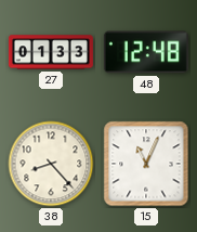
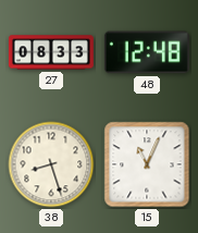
27: 01:33 -> 08:33
38: 8:23 -> 8:27
